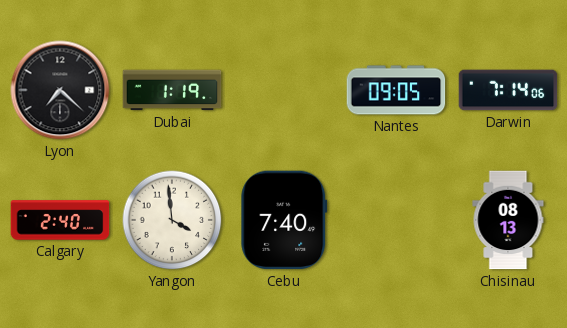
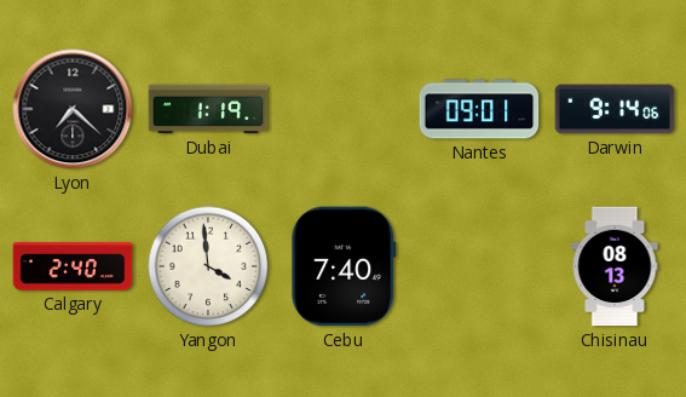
Nantes: 09:05 -> 09:01
Darwin: 7:14 -> 9:14
